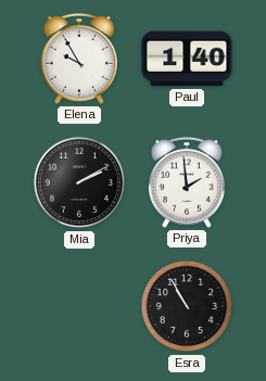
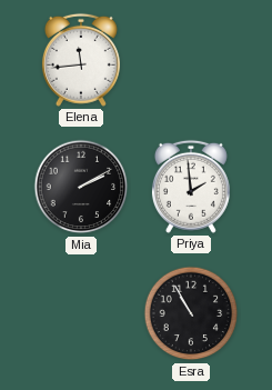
Elena: 9:55 -> 11:44
Paul: 1:40 -> none
